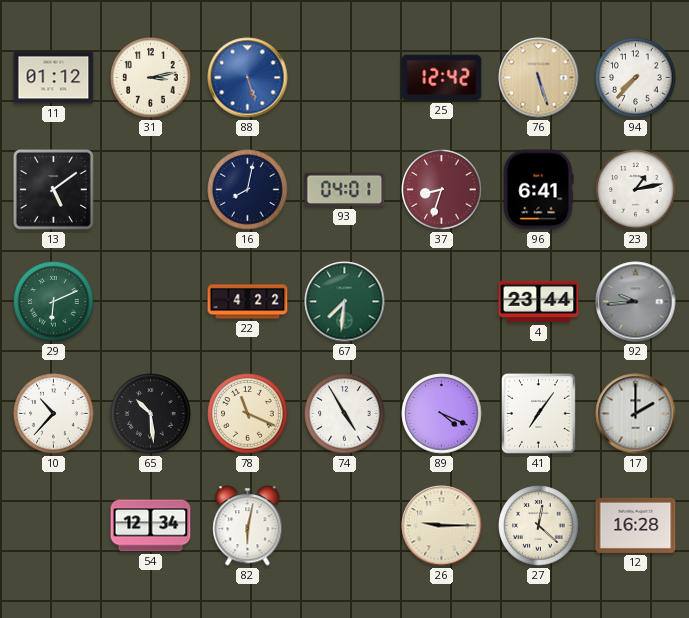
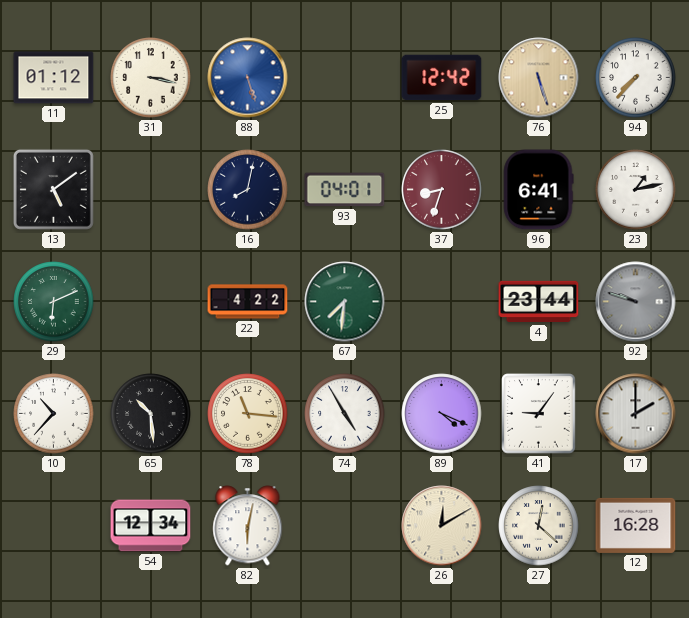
31: 3:13 -> 3:17
92: 9:44 -> 9:48
78: 11:19 -> 11:16
41: 7:06 -> 9:06
26: 9:15 -> 12:10
